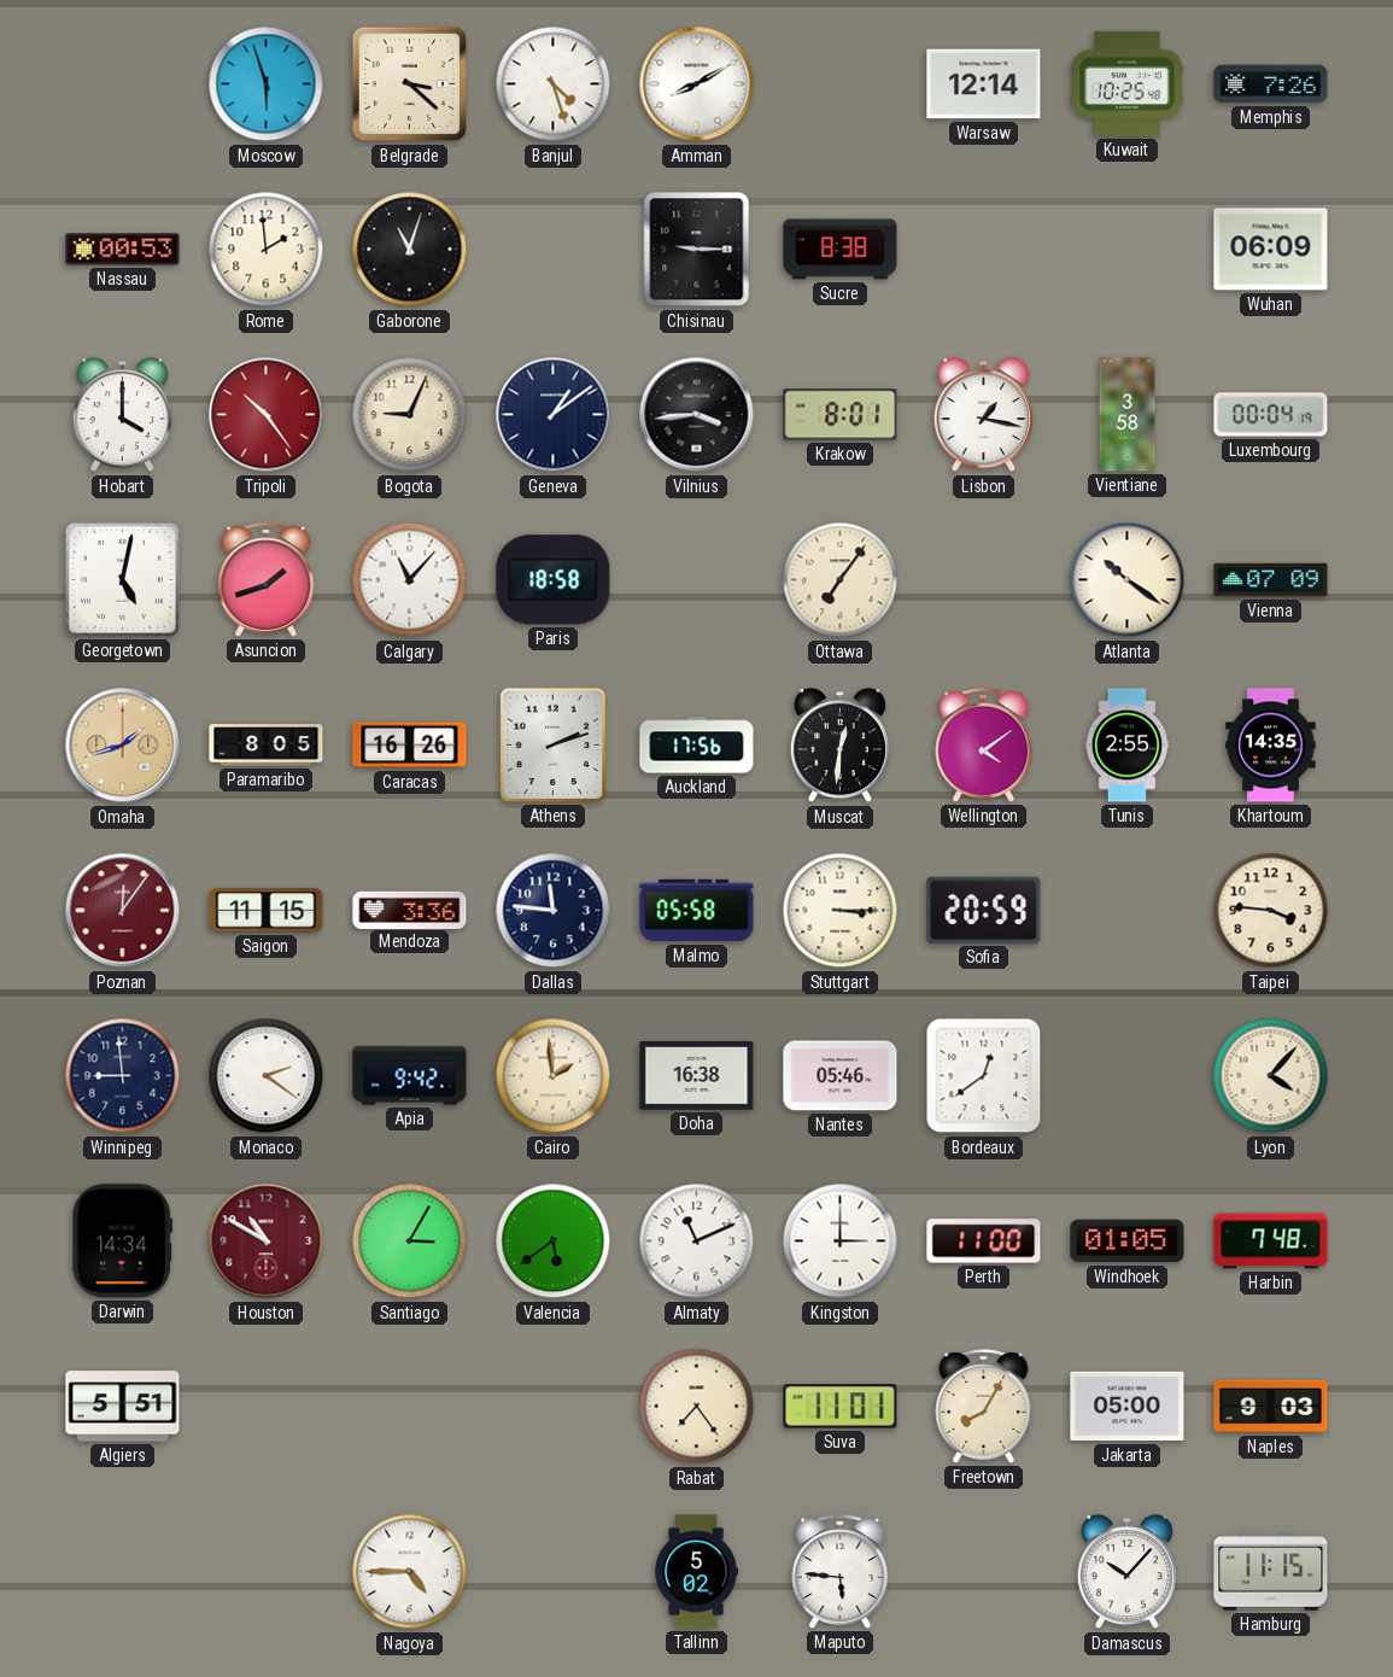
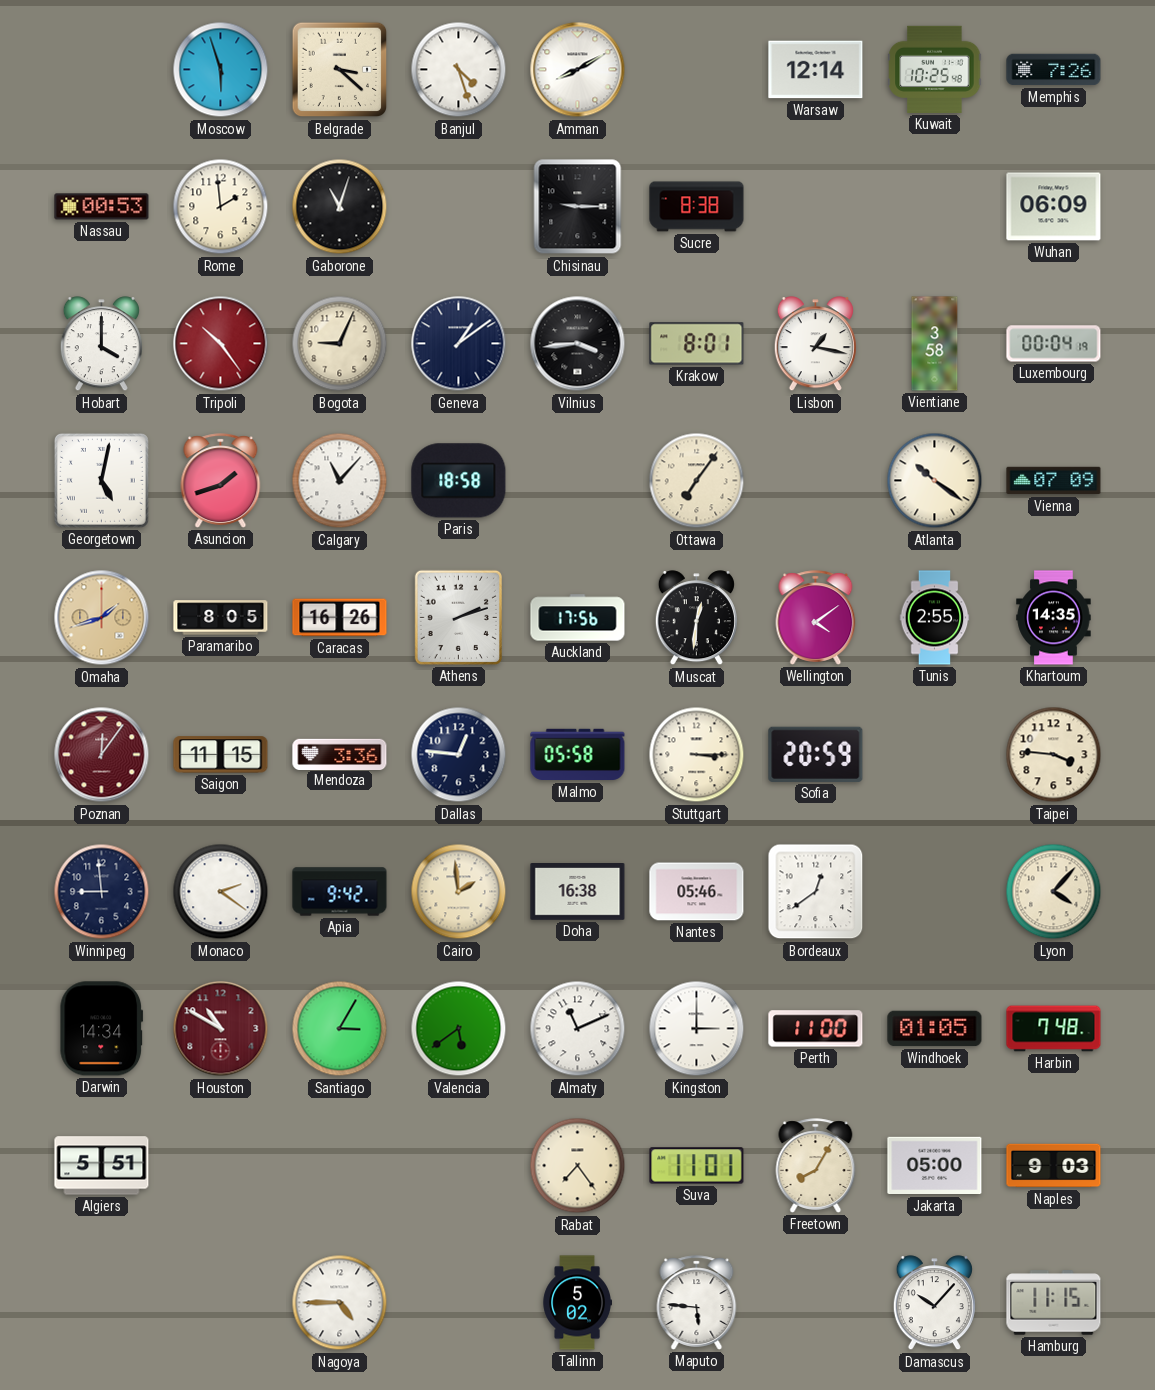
Dallas: 11:46 -> 12:46
